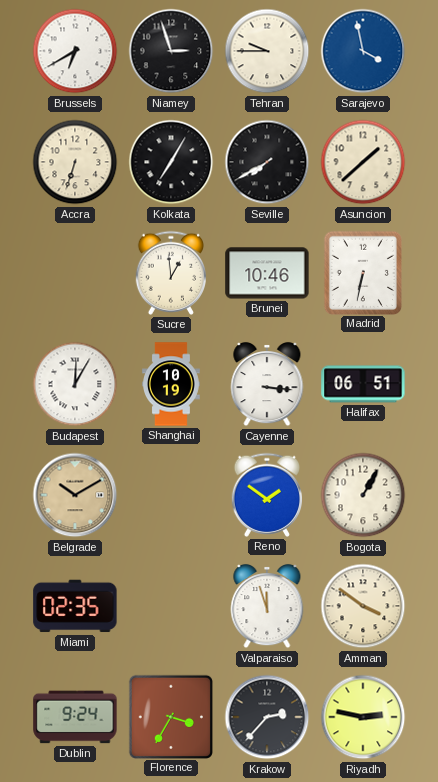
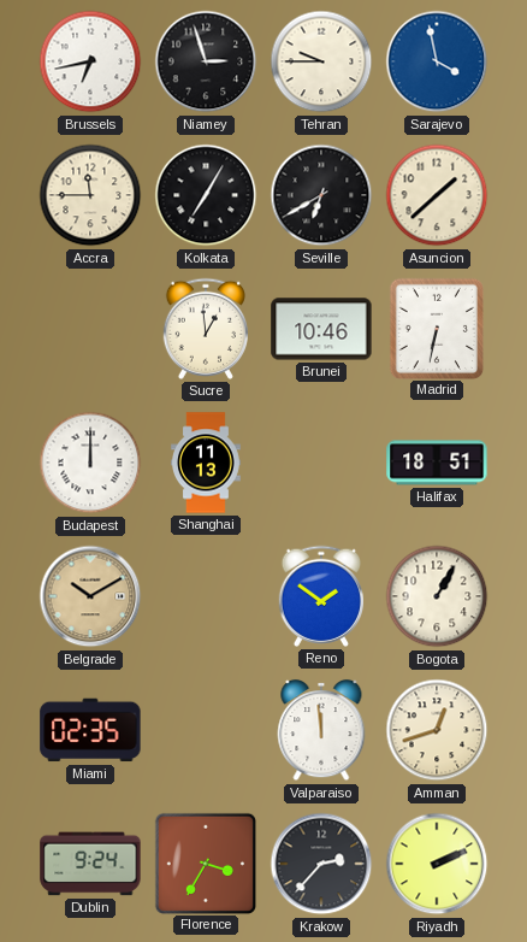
Brussels: 6:40 -> 6:43
Accra: 6:33 -> 11:45
Seville: 7:40 -> 6:40
Budapest: 12:05 -> 12:00
Shanghai: 10:19 -> 11:13
Cayenne: 3:16 -> none
Halifax: 06:51 -> 18:51
Valparaiso: 11:57 -> 11:59
Amman: 3:51 -> 12:42
Riyadh: 2:47 -> 2:11
